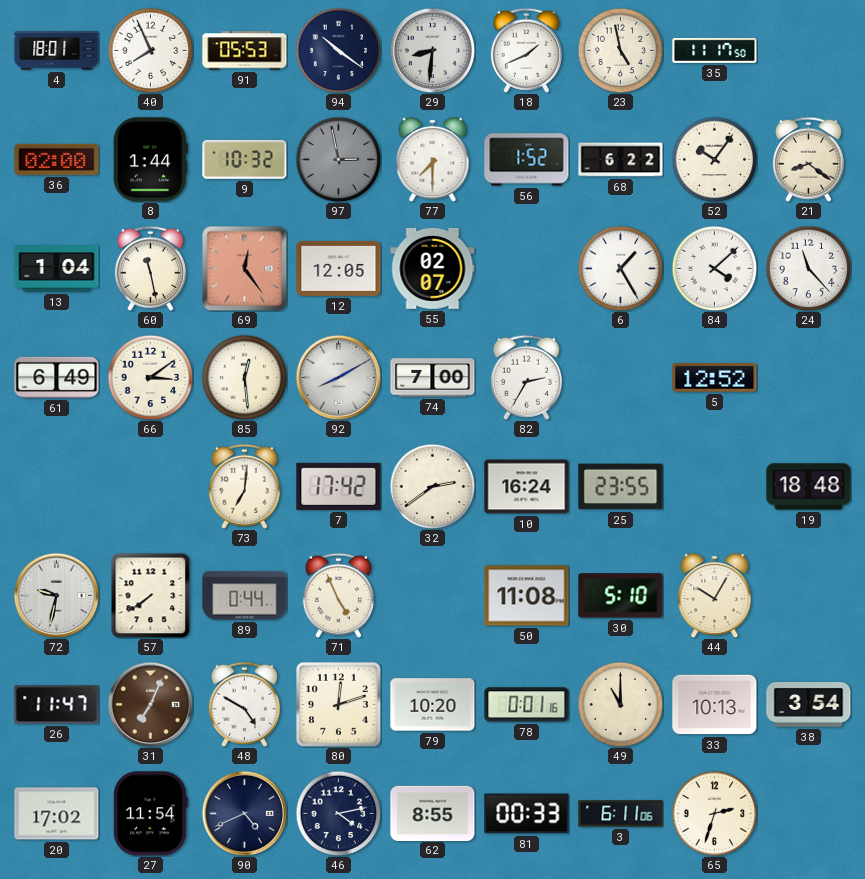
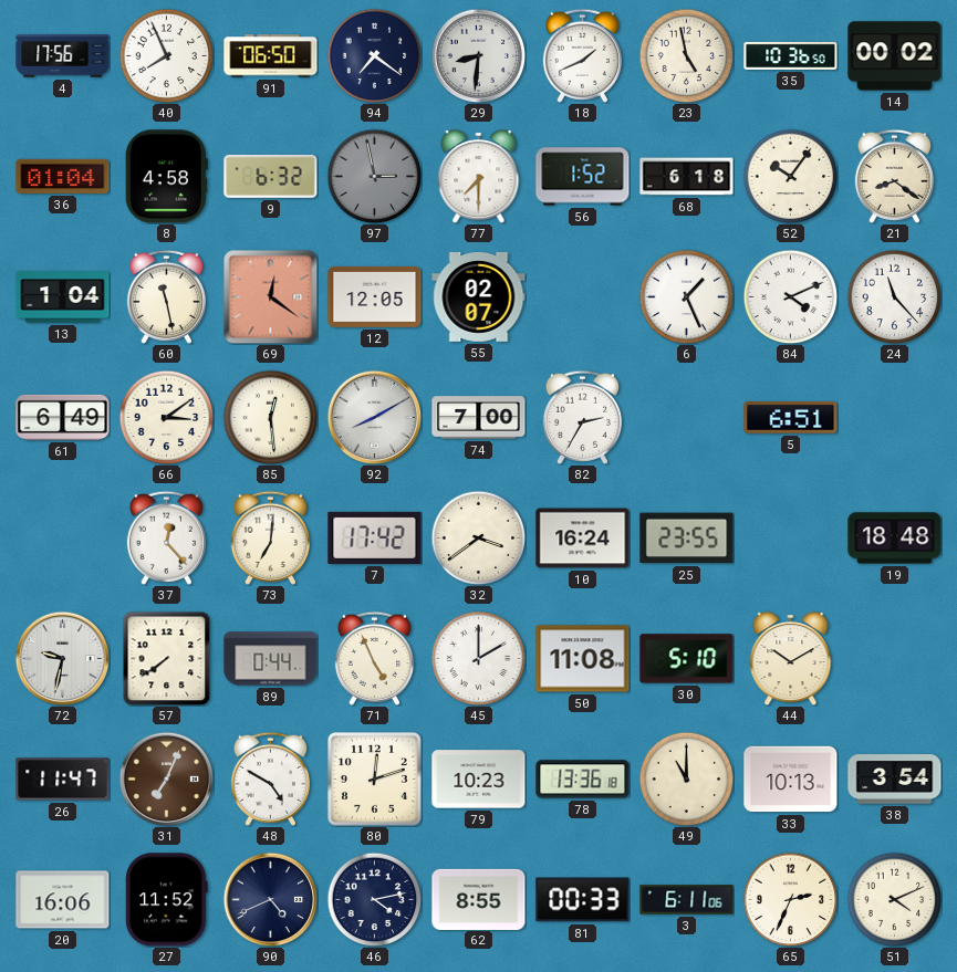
4: 18:01 -> 17:56
91: 05:53 -> 06:50
94: 10:21 -> 7:21
35: 11:17 -> 10:36
14: none -> 00:02
36: 02:00 -> 01:04
8: 1:44 -> 4:58
9: 10:32 -> 6:32
68: 6:22 -> 6:18
69: 12:24 -> 12:21
6: 1:25 -> 1:26
84: 4:08 -> 4:11
5: 12:52 -> 6:51
37: none -> 12:23
32: 2:39 -> 3:39
45: none -> 2:00
44: 10:05 -> 10:10
79: 10:20 -> 10:23
78: 0:01 -> 13:36
20: 17:02 -> 16:06
27: 11:54 -> 11:52
65: 2:33 -> 2:34
51: none -> 4:11
